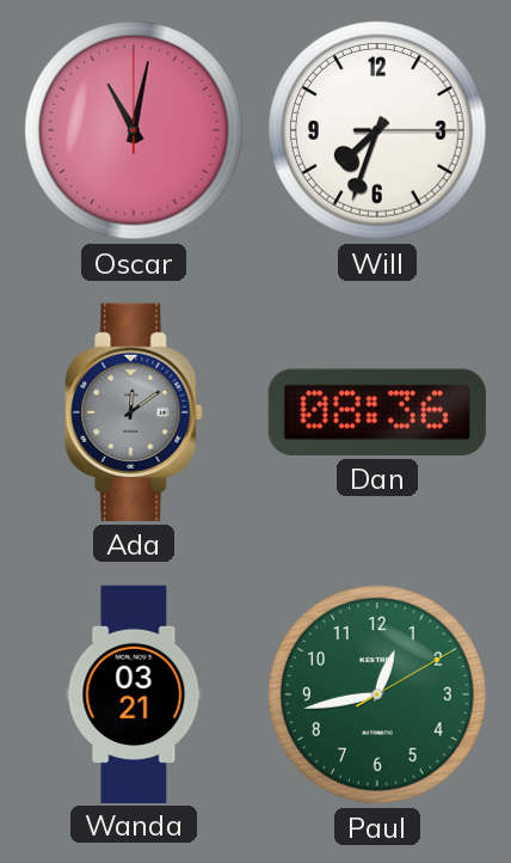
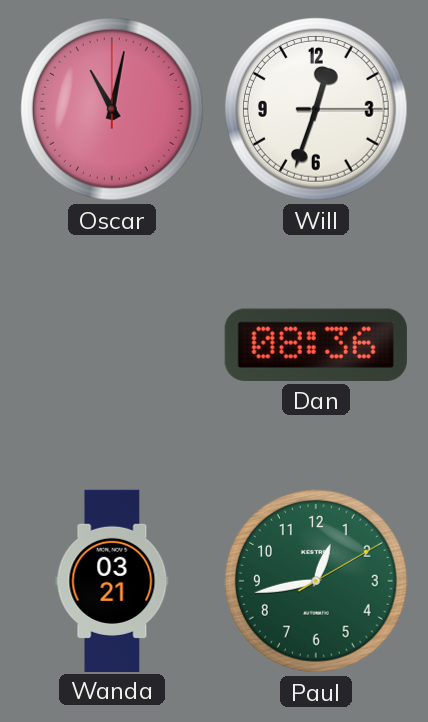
Will: 7:33 -> 12:33
Ada: 12:09 -> none
